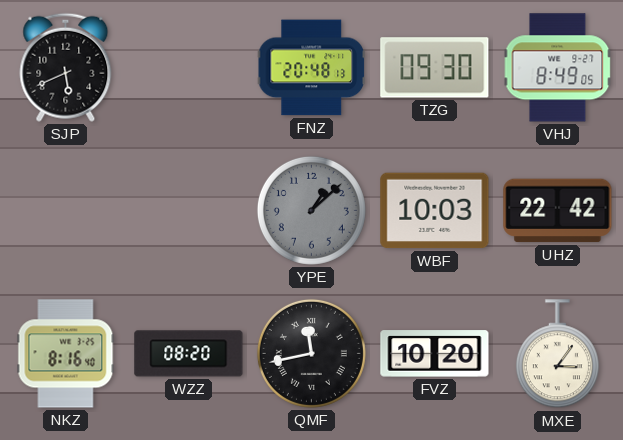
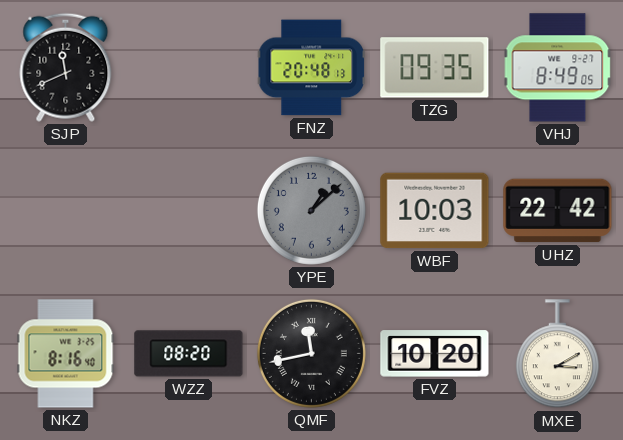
SJP: 5:41 -> 11:41
TZG: 09:30 -> 09:35
MXE: 3:06 -> 3:10
